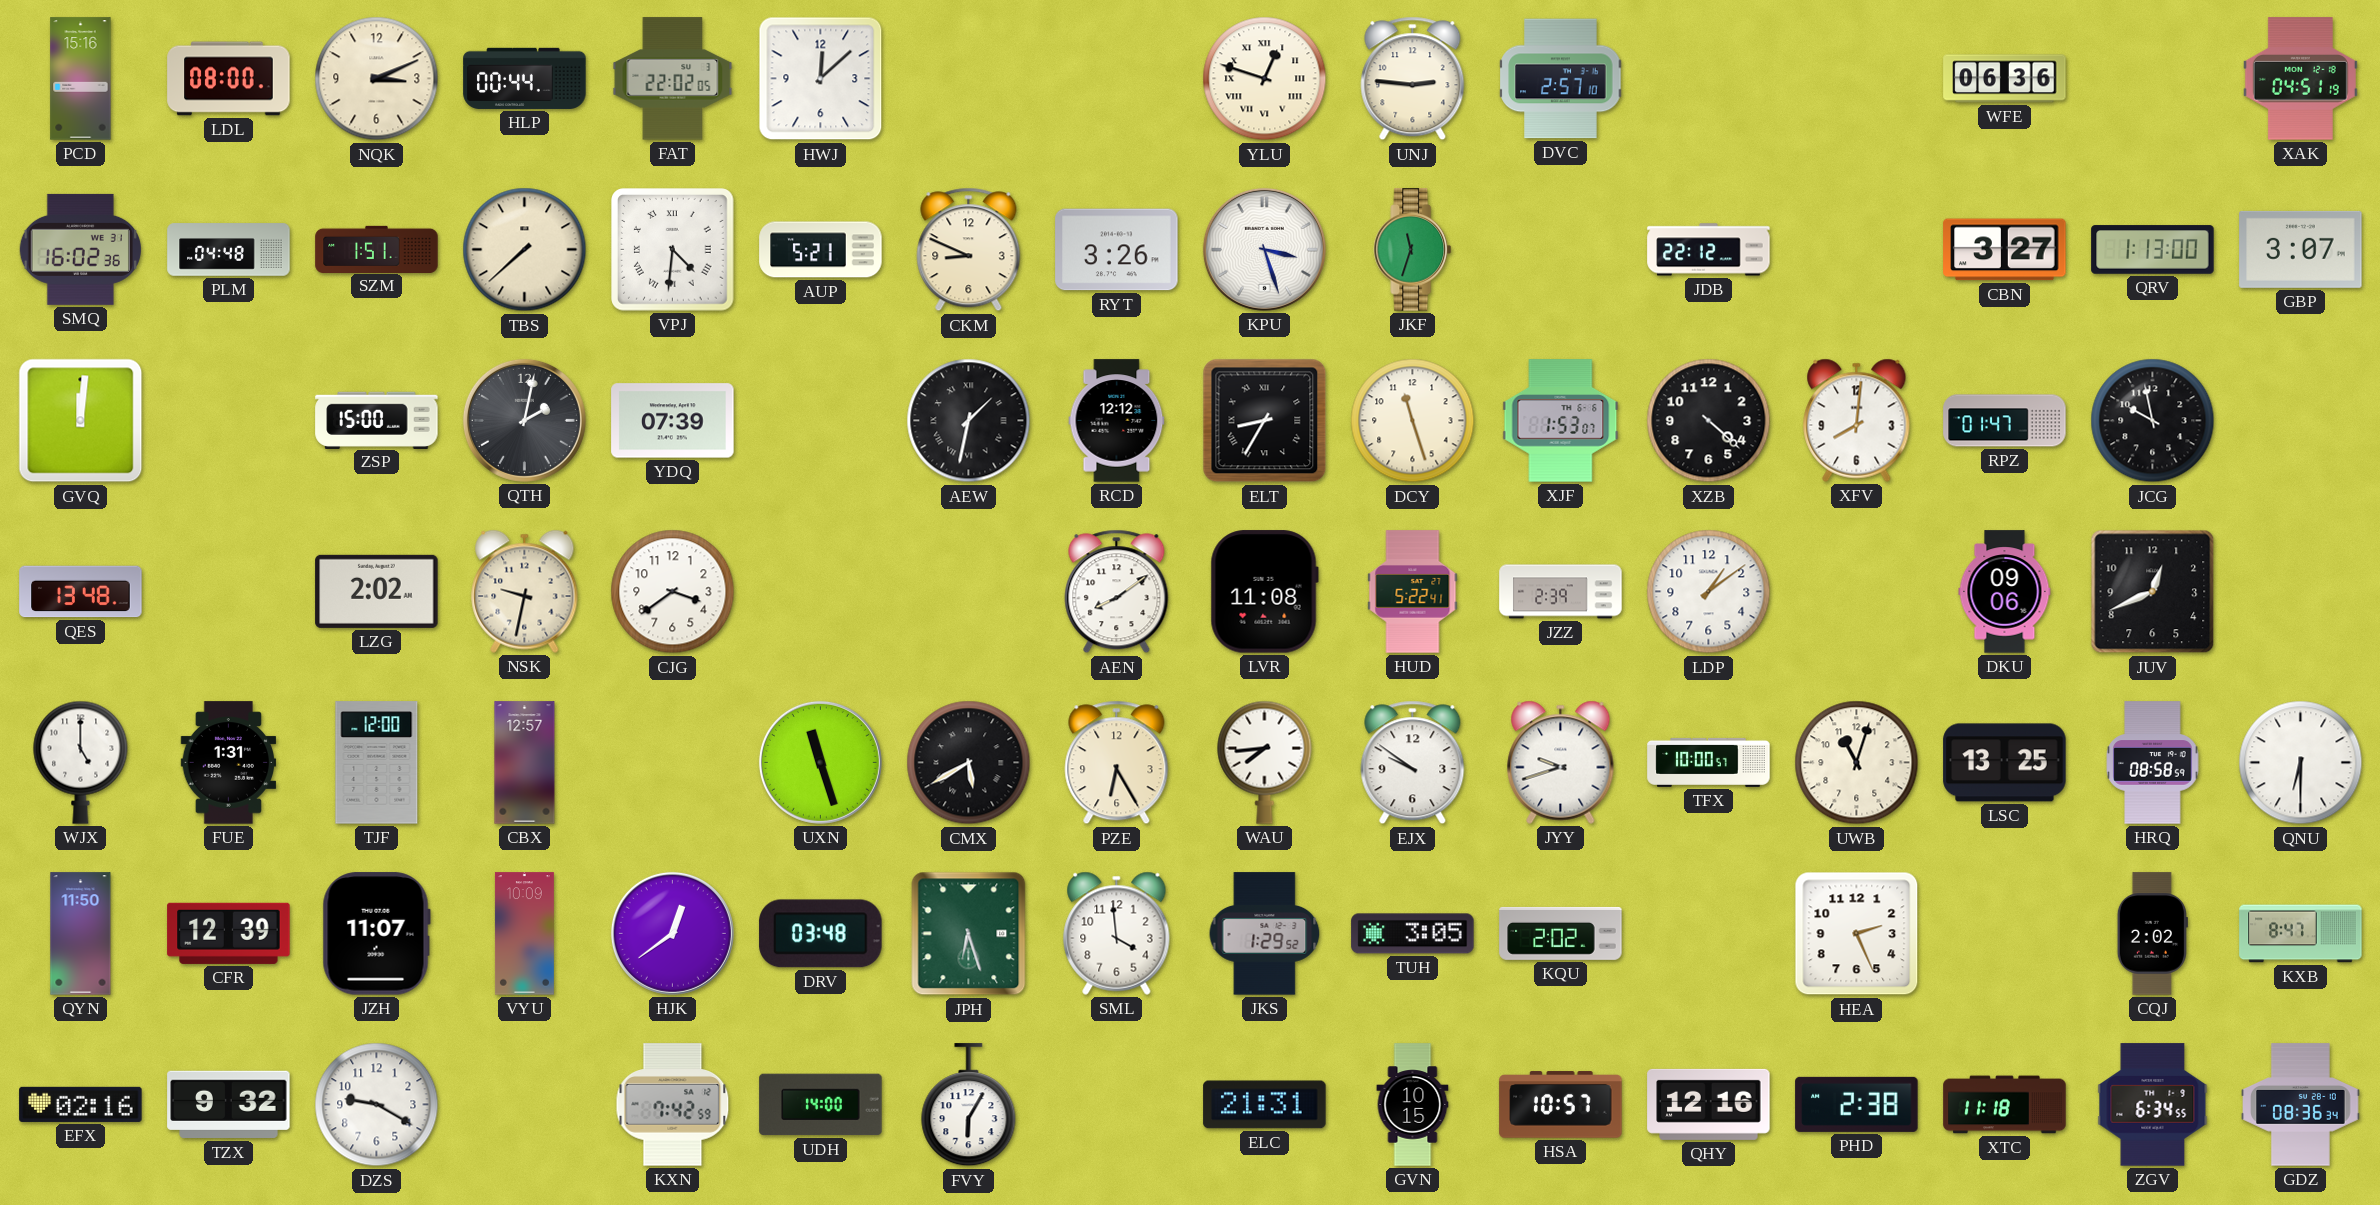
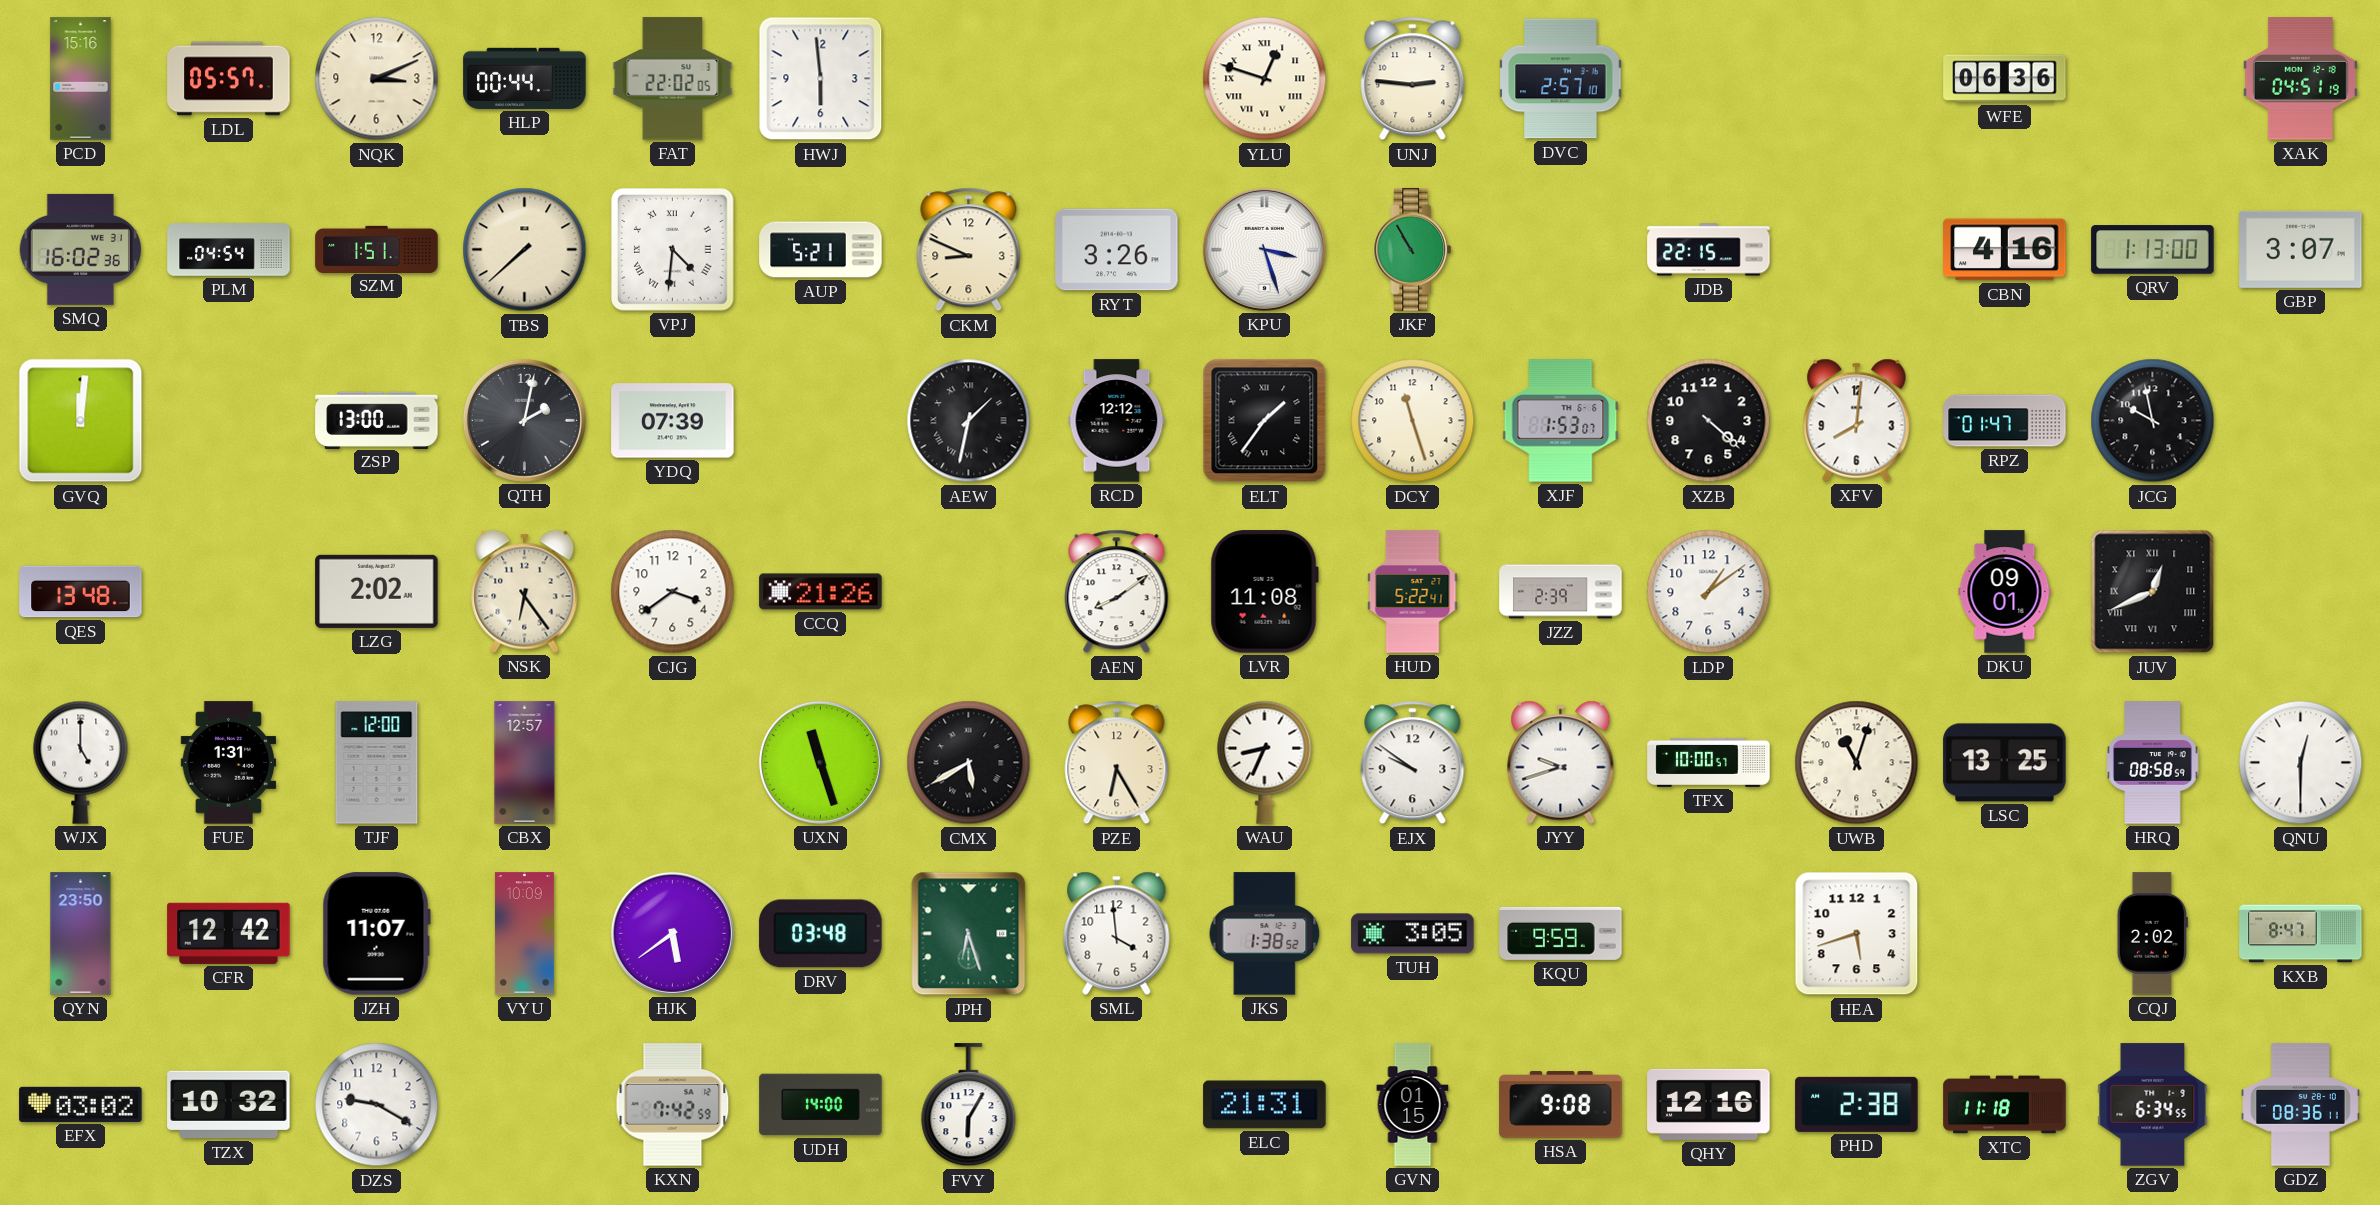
LDL: 08:00 -> 05:57
HWJ: 12:08 -> 5:59
PLM: 04:48 -> 04:54
JKF: 11:33 -> 10:55
JDB: 22:12 -> 22:15
CBN: 3:27 -> 4:16
ZSP: 15:00 -> 13:00
ELT: 8:35 -> 1:36
NSK: 9:32 -> 6:24
CCQ: none -> 21:26
DKU: 09:06 -> 09:01
JUV numerals: Arabic -> Roman
WAU: 7:44 -> 8:34
QNU: 6:30 -> 12:30
QYN: 11:50 -> 23:50
CFR: 12:39 -> 12:42
HJK: 12:39 -> 5:39
JKS: 1:29 -> 1:38
KQU: 2:02 -> 9:59
HEA: 2:26 -> 5:42
EFX: 02:16 -> 03:02
TZX: 9:32 -> 10:32
GVN: 10:15 -> 01:15
HSA: 10:57 -> 9:08
GDZ: 08:36:34 -> 08:36:11
